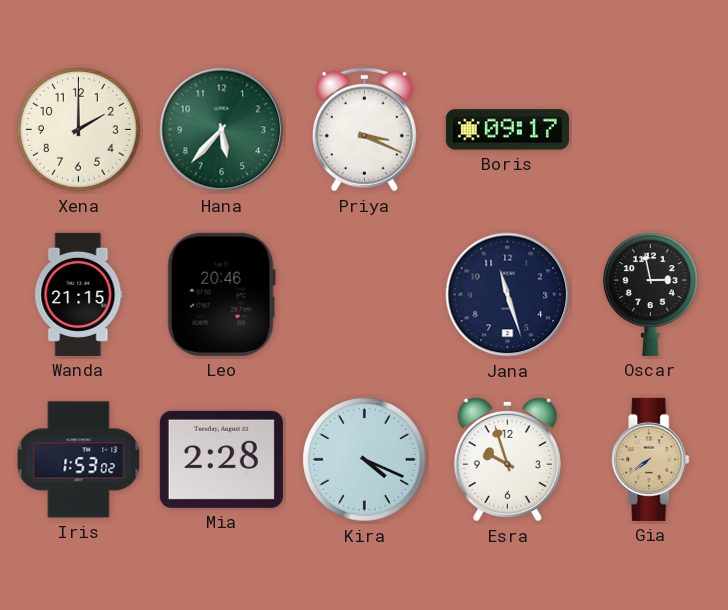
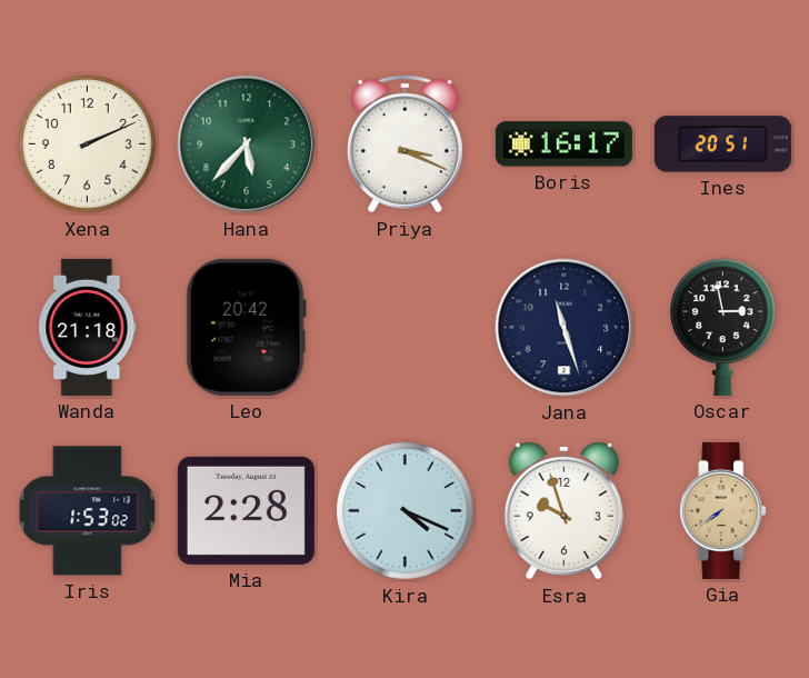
Xena: 2:00 -> 2:11
Boris: 09:17 -> 16:17
Ines: none -> 20:51
Wanda: 21:15 -> 21:18
Leo: 20:46 -> 20:42
